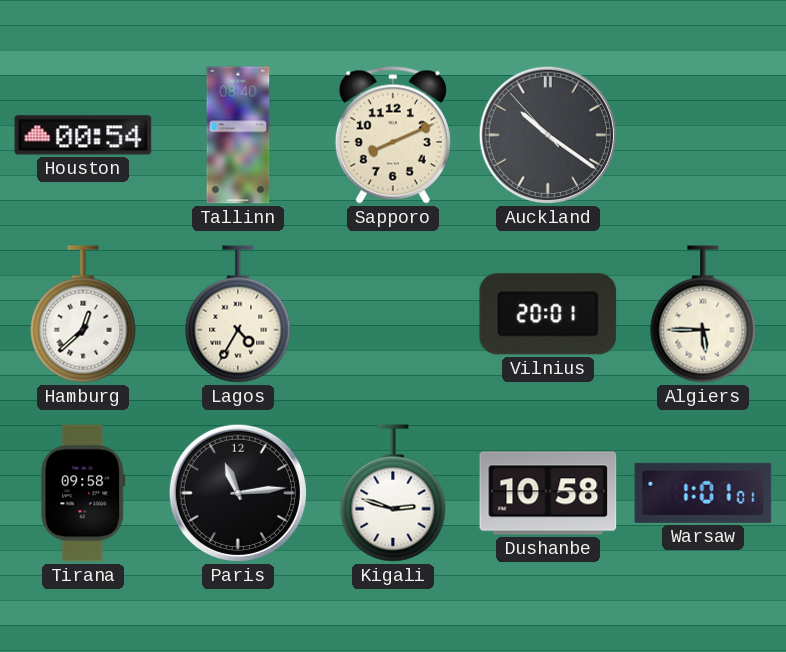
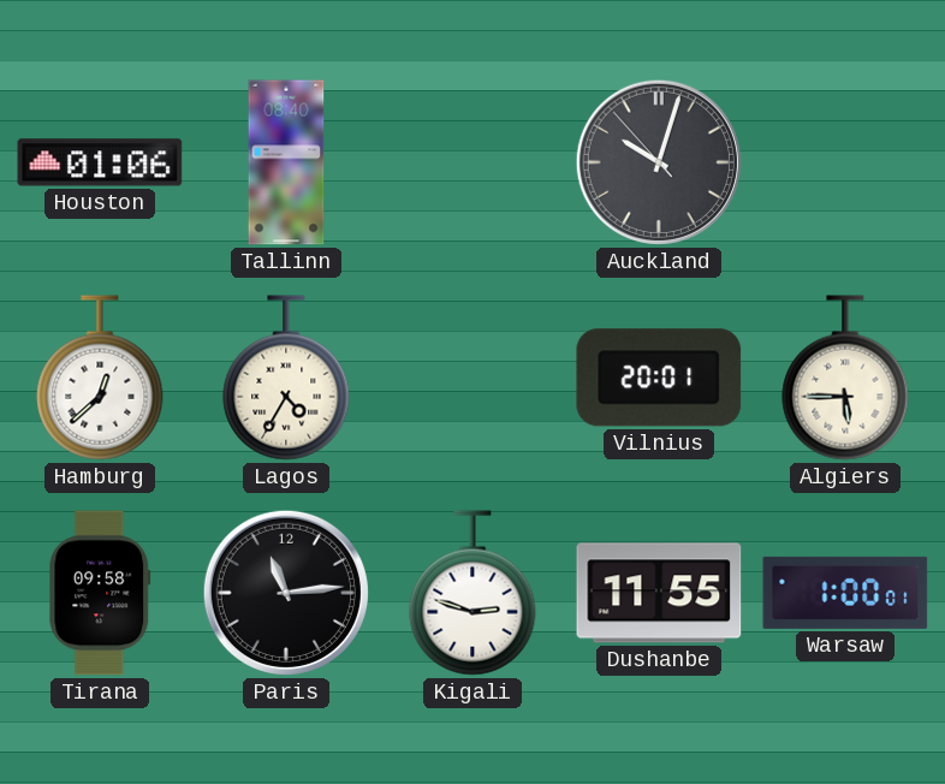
Houston: 00:54 -> 01:06
Sapporo: 8:11 -> none
Auckland: 10:20 -> 10:02
Dushanbe: 10:58 -> 11:55
Warsaw: 1:01 -> 1:00
